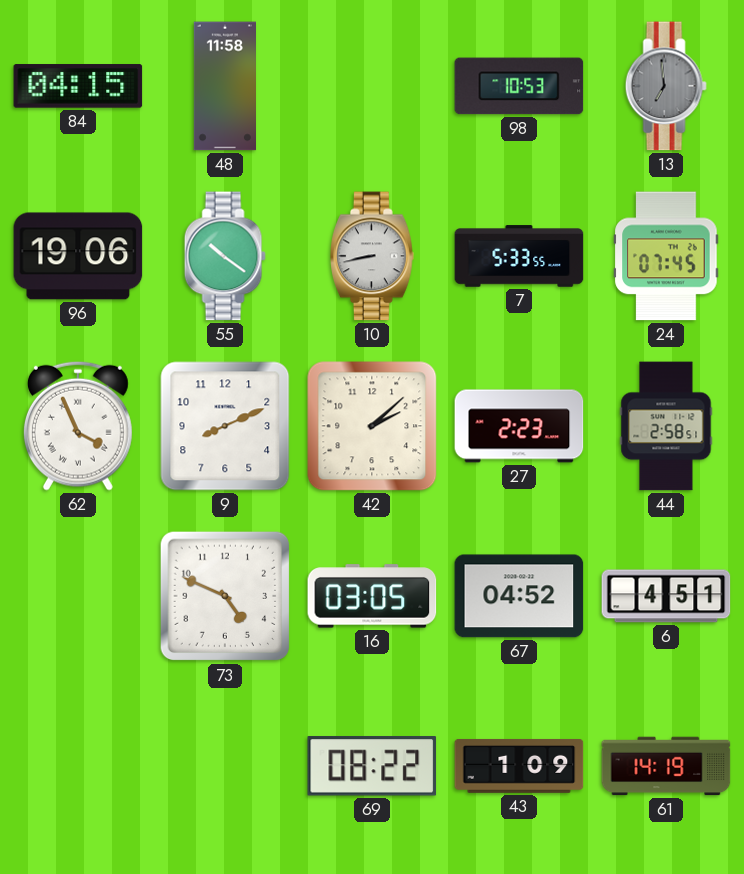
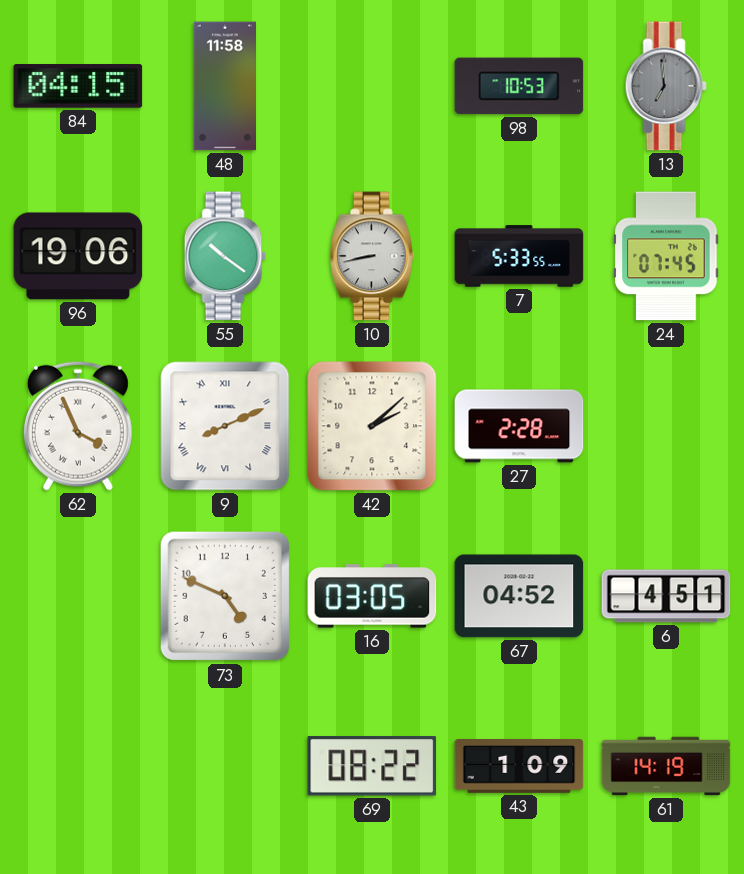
9 numerals: Arabic -> Roman
27: 2:23 -> 2:28
44: 2:58 -> none
